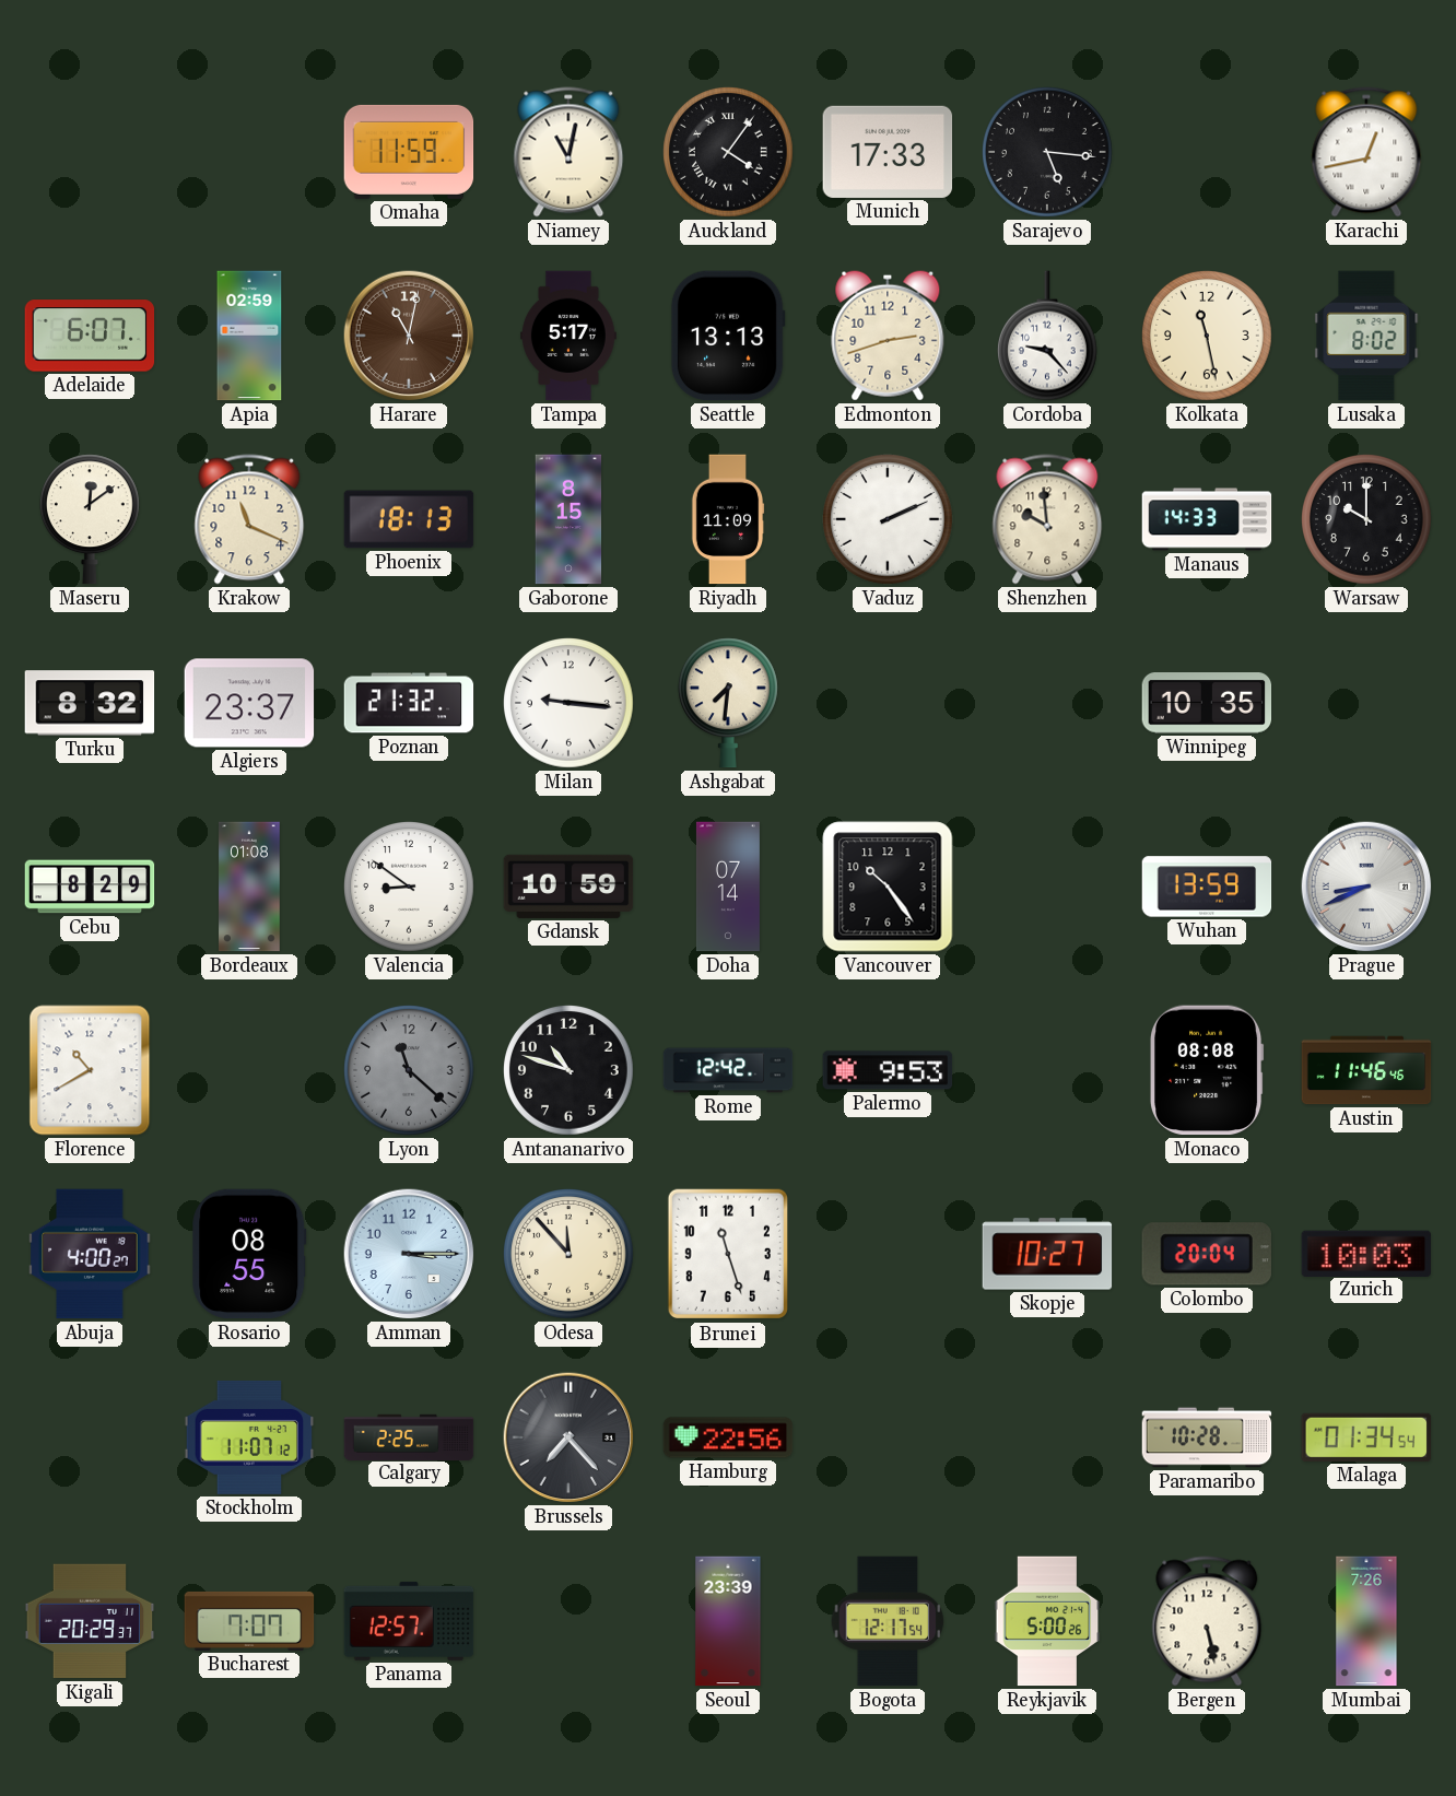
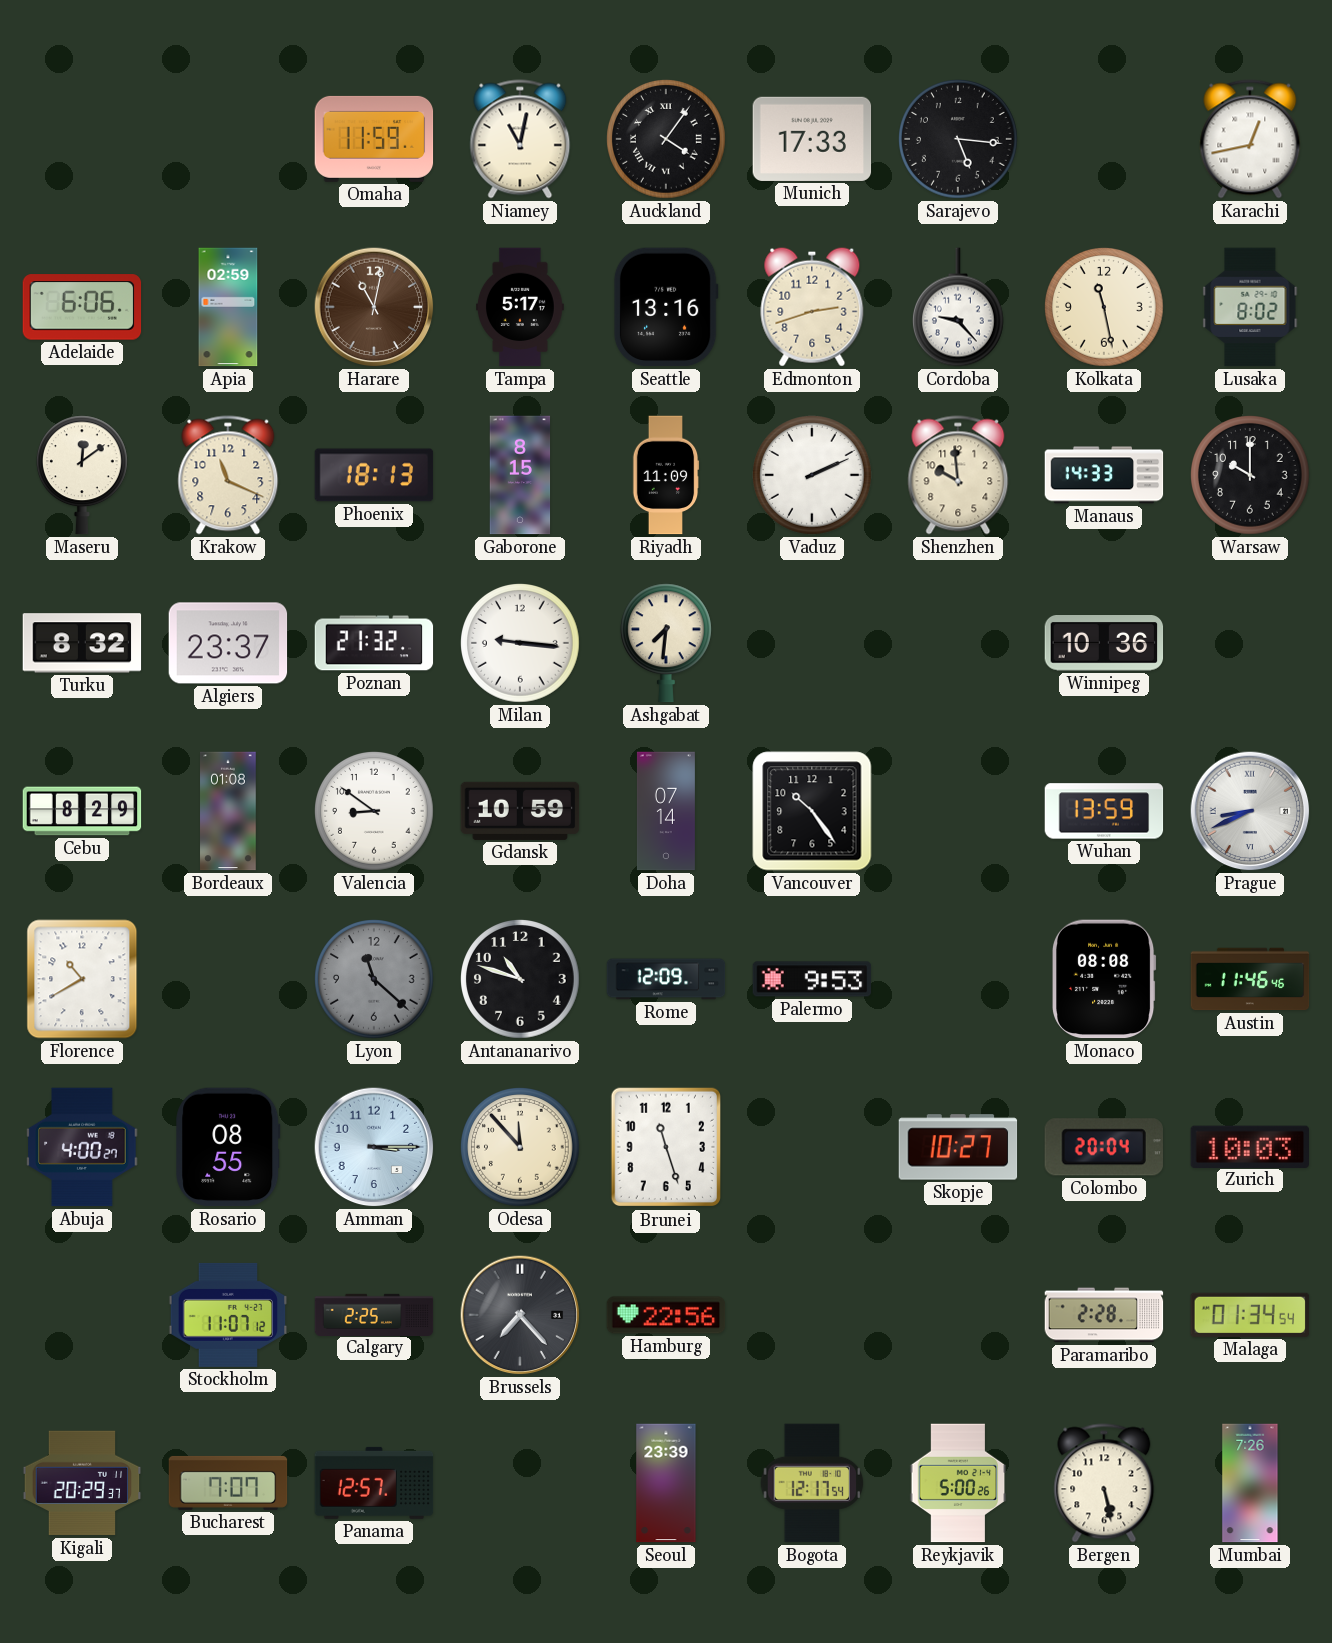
Adelaide: 6:07 -> 6:06
Seattle: 13:13 -> 13:16
Winnipeg: 10:35 -> 10:36
Rome: 12:42 -> 12:09
Paramaribo: 10:28 -> 2:28
